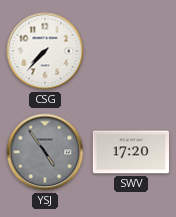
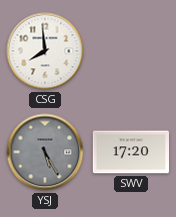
CSG: 7:37 -> 7:59
YSJ: 4:54 -> 5:25
